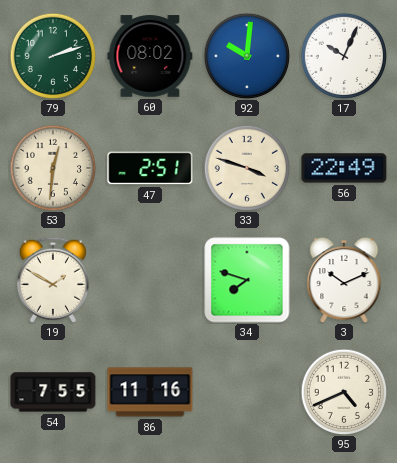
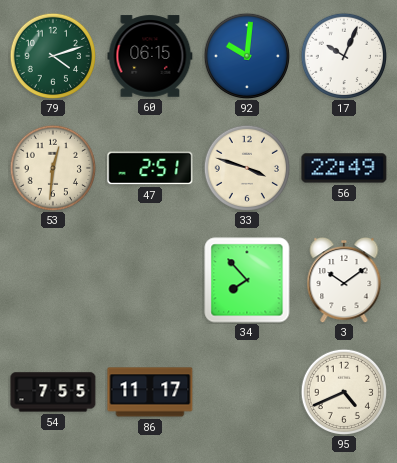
79: 2:12 -> 4:12
60: 08:02 -> 06:15
19: 1:50 -> none
34: 7:48 -> 7:53
3: 10:11 -> 10:09
86: 11:16 -> 11:17
